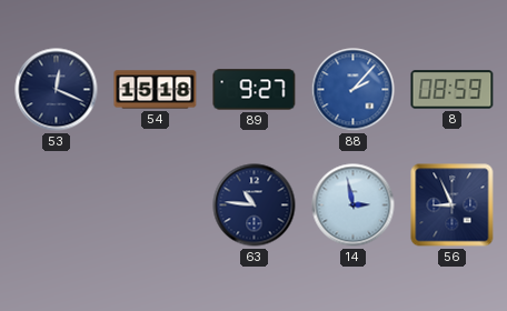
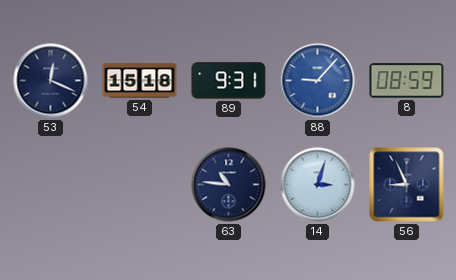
89: 9:27 -> 9:31
88: 2:07 -> 9:07
14: 2:58 -> 3:03
